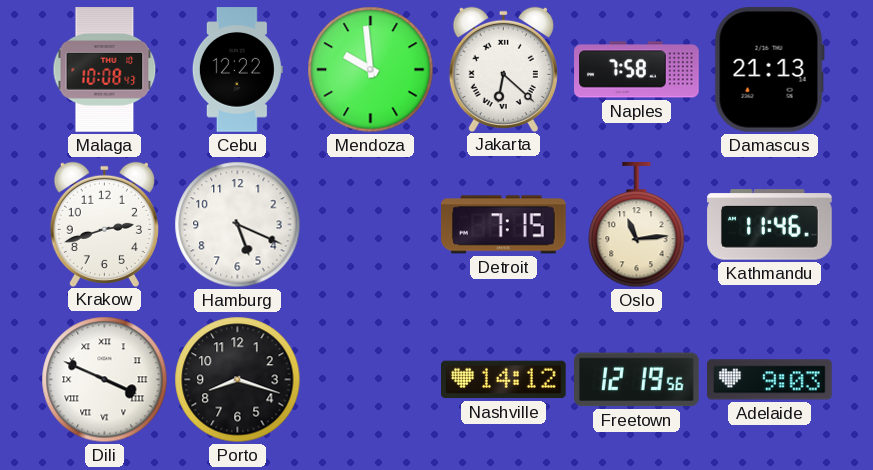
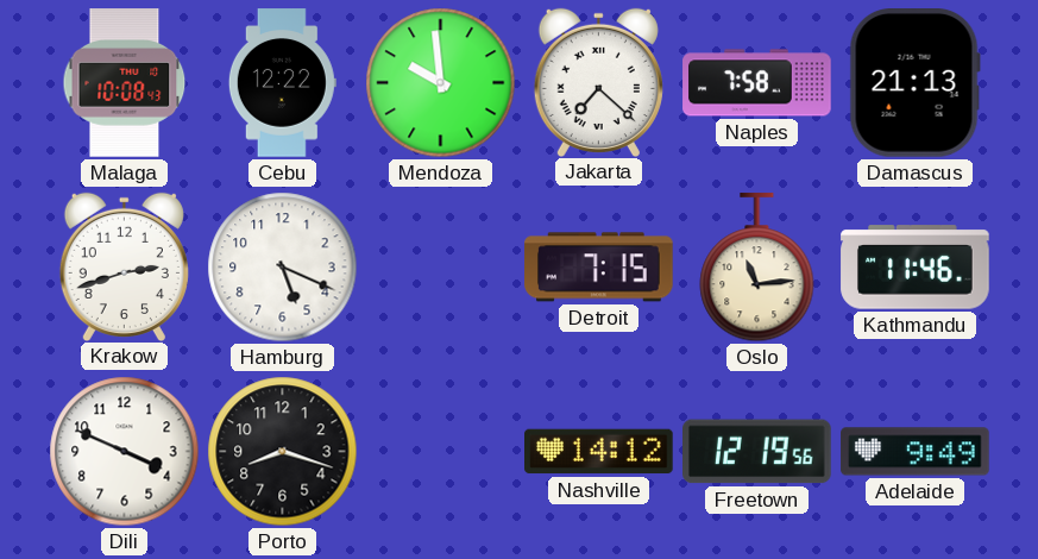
Jakarta: 6:22 -> 7:22
Dili numerals: Roman -> Arabic
Adelaide: 9:03 -> 9:49
